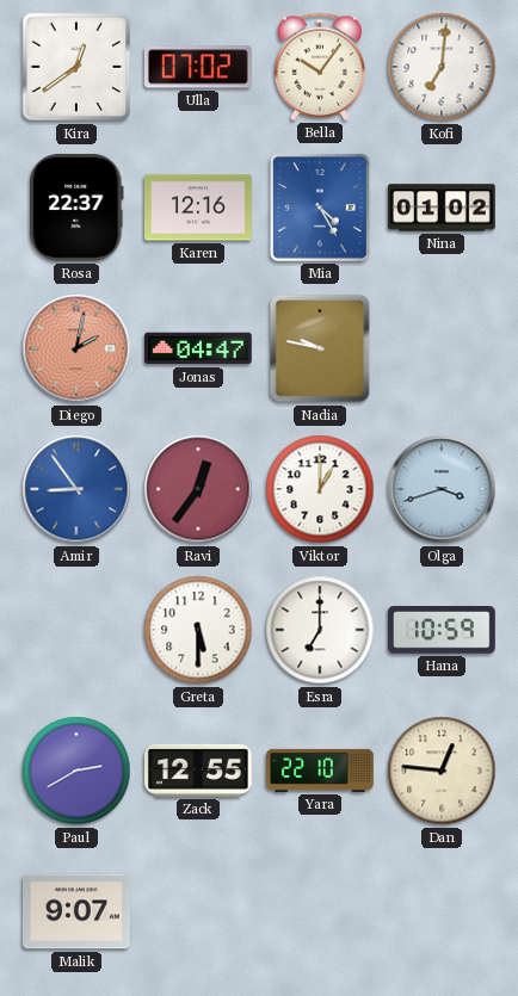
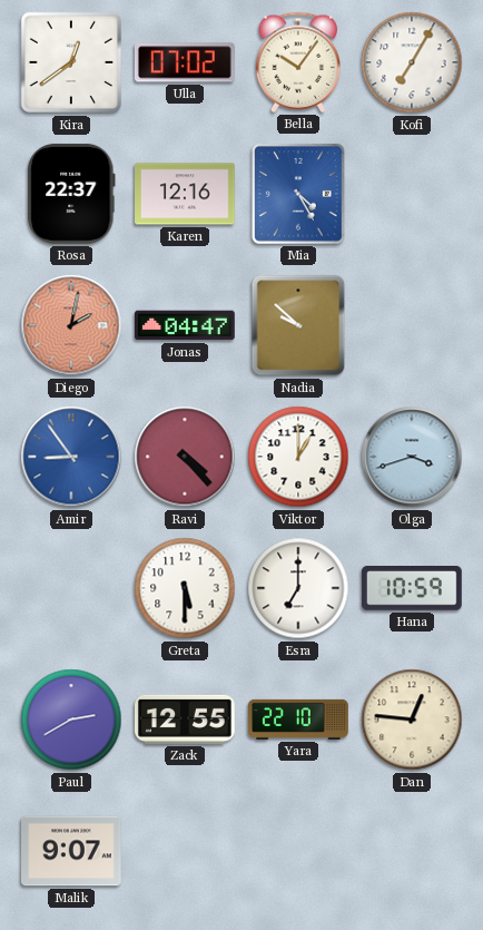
Kofi: 7:01 -> 7:05
Nina: 01:02 -> none
Nadia: 9:47 -> 9:52
Ravi: 12:36 -> 4:23
